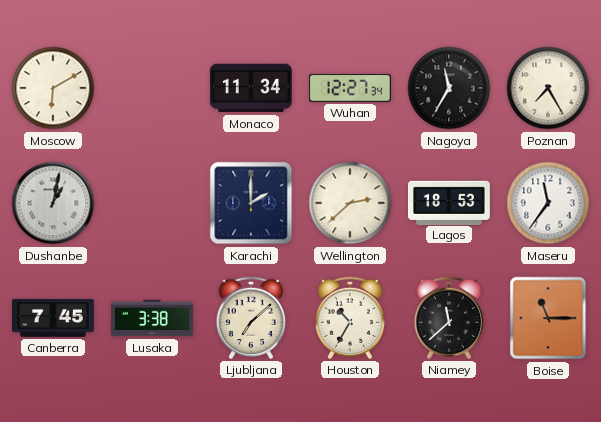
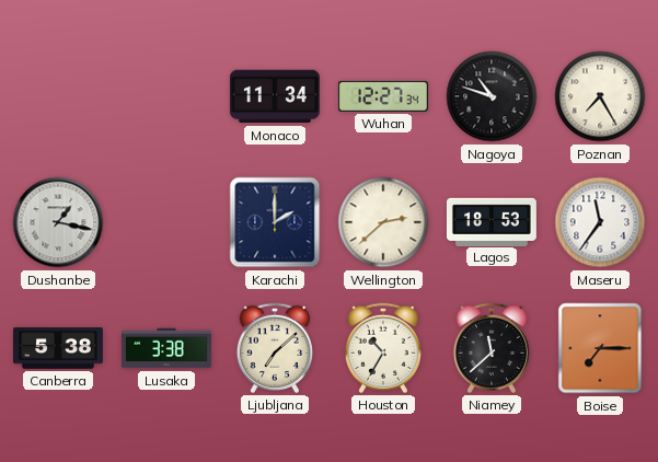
Moscow: 6:10 -> none
Nagoya: 11:35 -> 10:48
Dushanbe: 1:02 -> 1:17
Canberra: 7:45 -> 5:38
Boise: 11:15 -> 7:15
